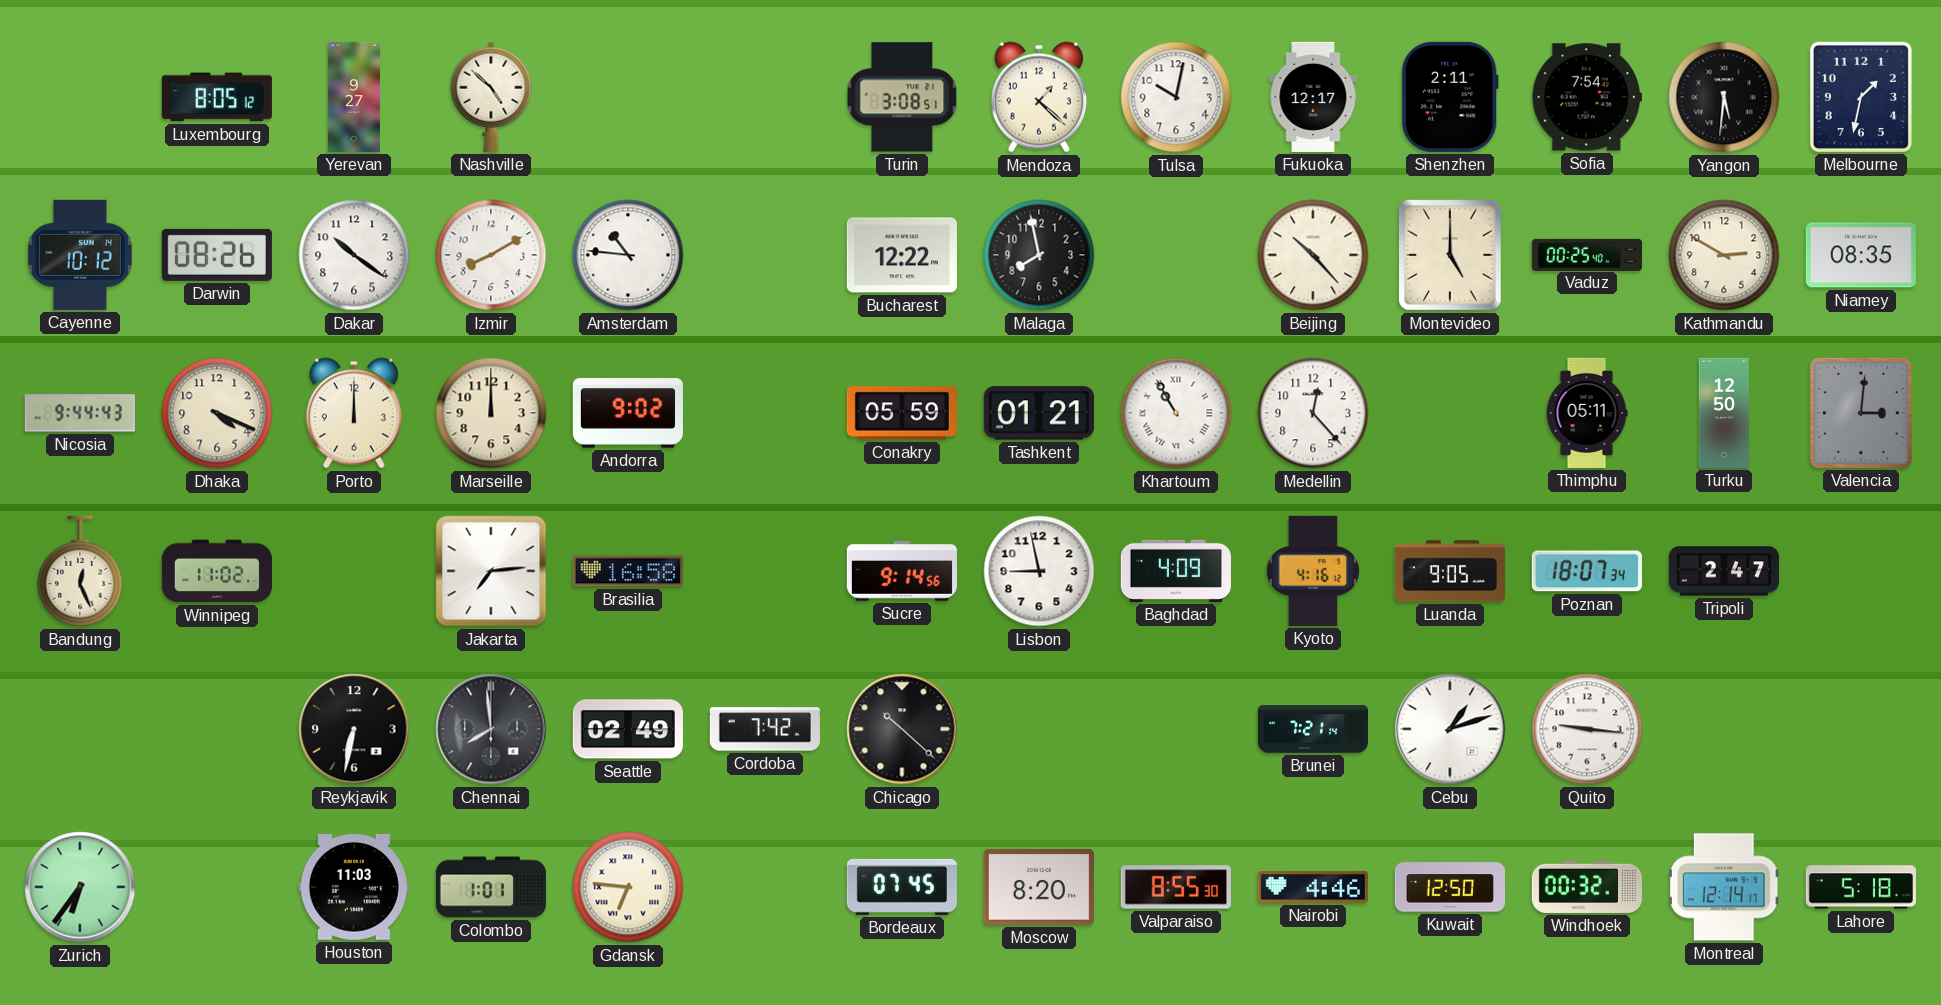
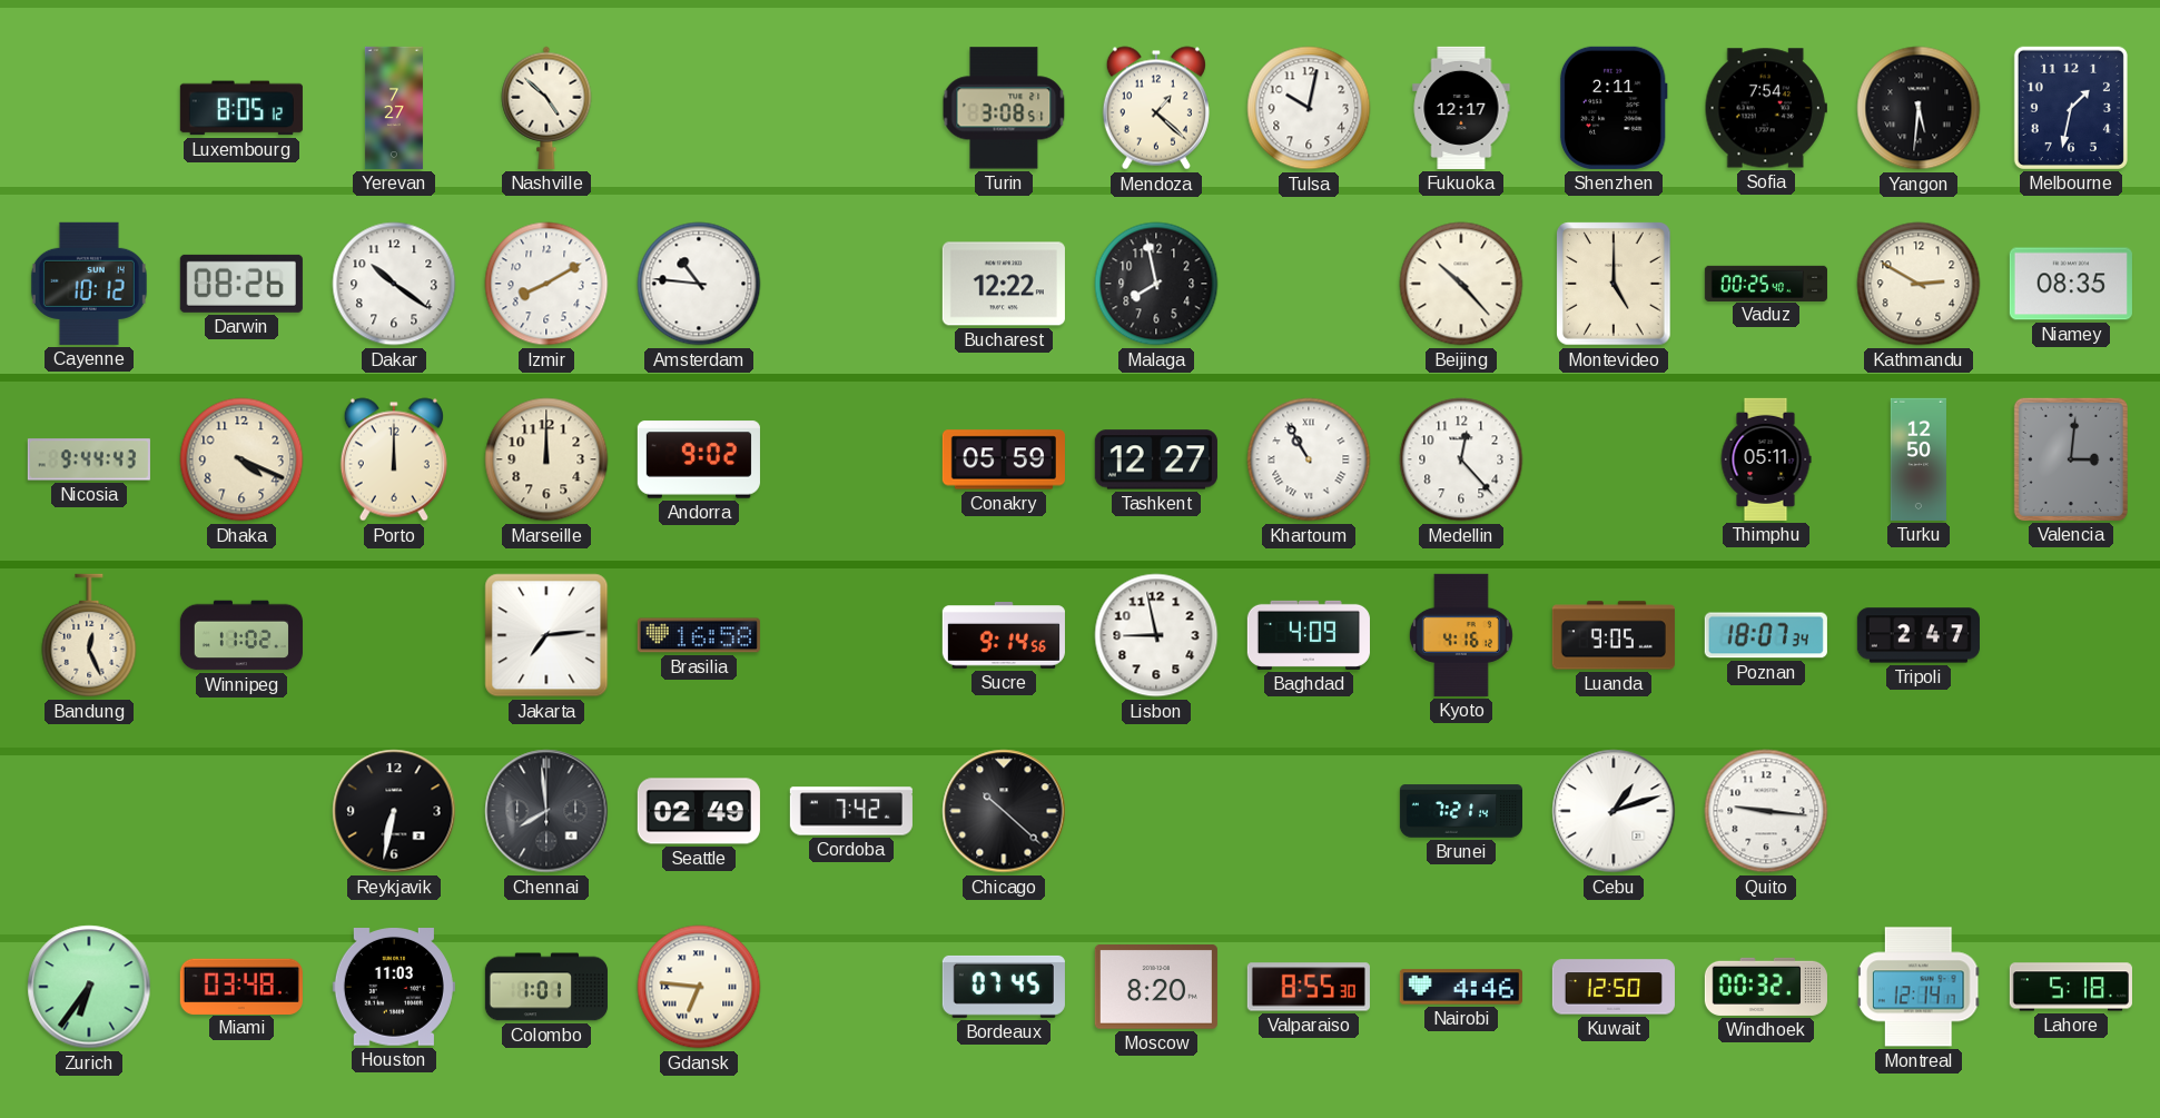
Yerevan: 9:27 -> 7:27
Tashkent: 01:21 -> 12:27
Miami: none -> 03:48
